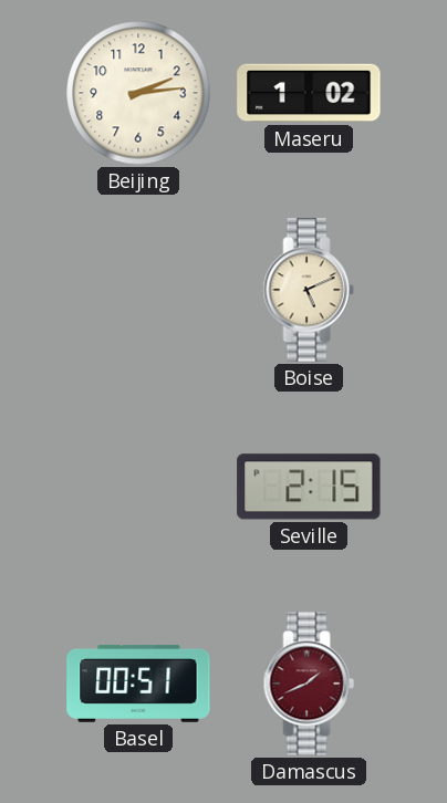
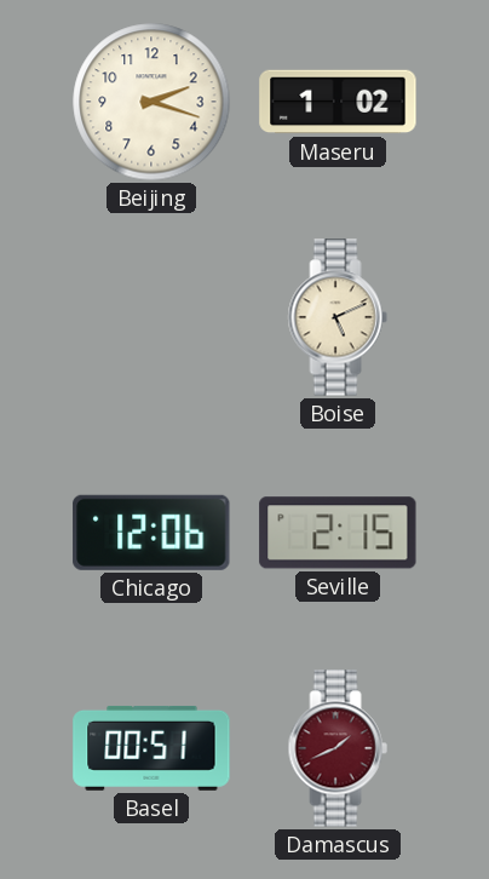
Beijing: 2:14 -> 2:18
Chicago: none -> 12:06
